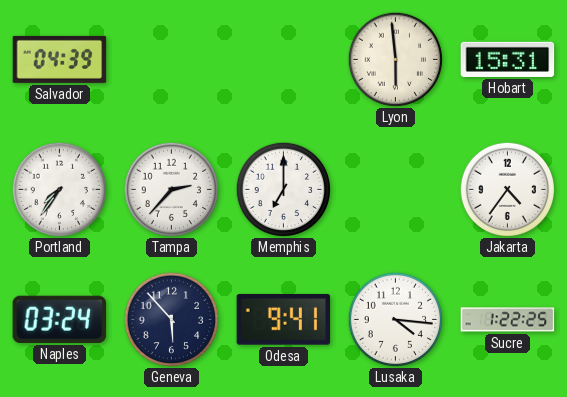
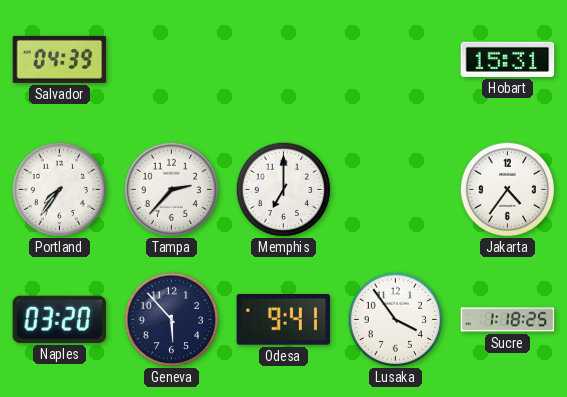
Lyon: 5:59 -> none
Naples: 03:24 -> 03:20
Lusaka: 4:16 -> 3:54
Sucre: 1:22 -> 1:18
